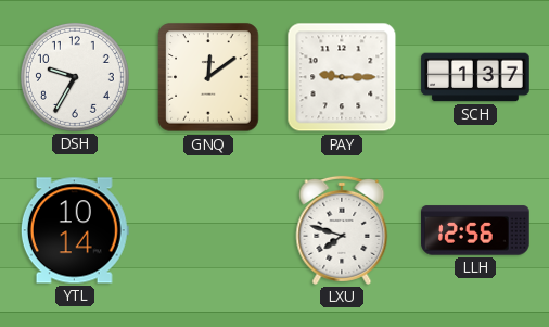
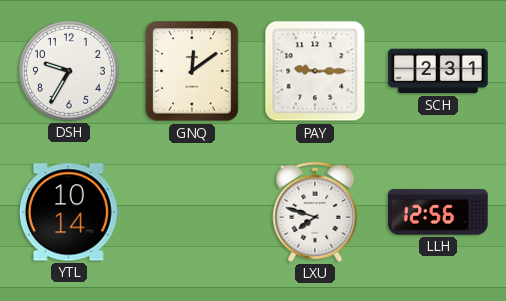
SCH: 1:37 -> 2:31
